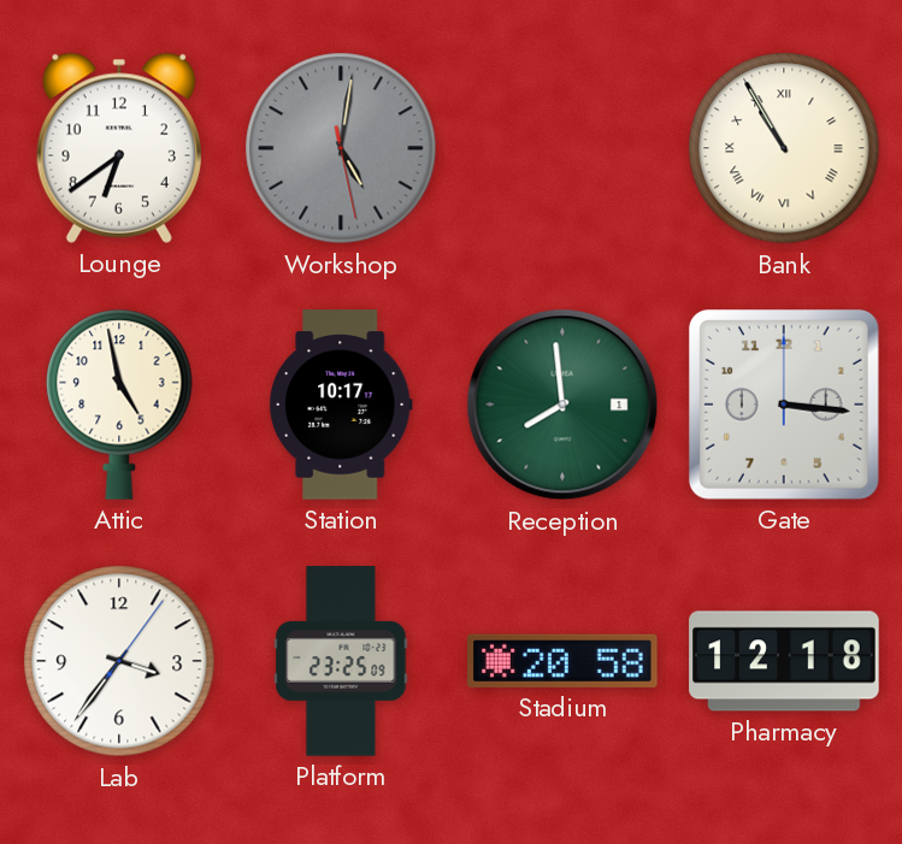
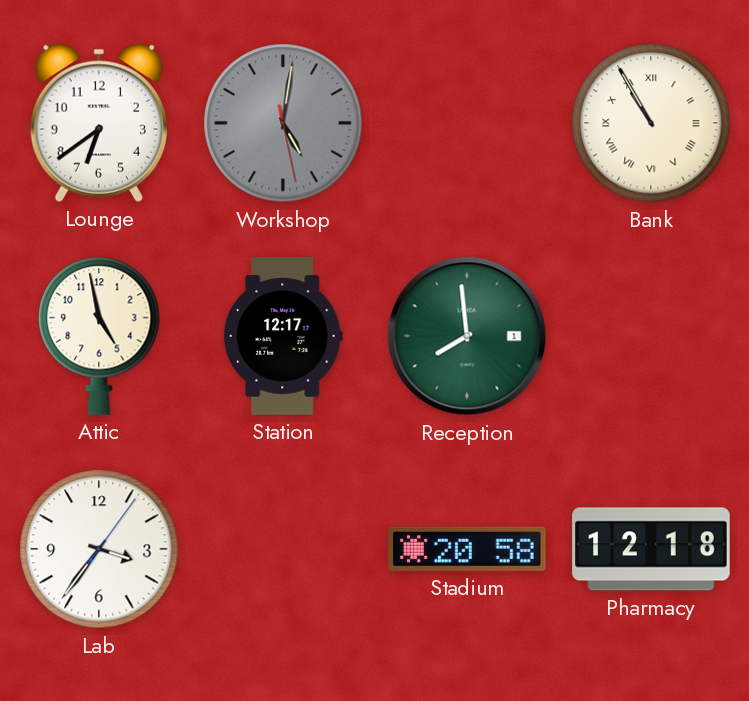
Station: 10:17 -> 12:17
Gate: 3:16 -> none
Platform: 23:25 -> none
